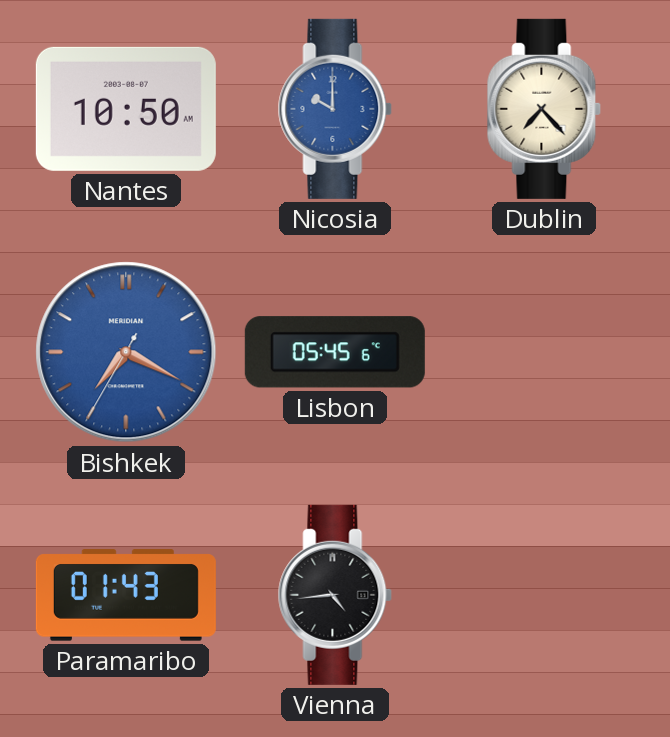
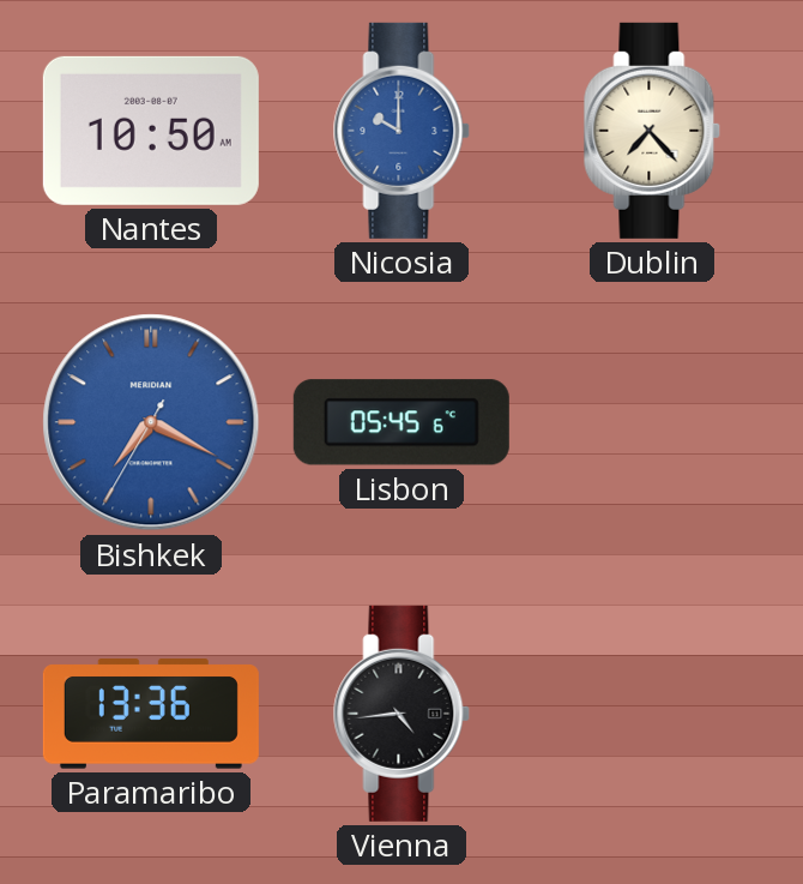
Paramaribo: 01:43 -> 13:36
